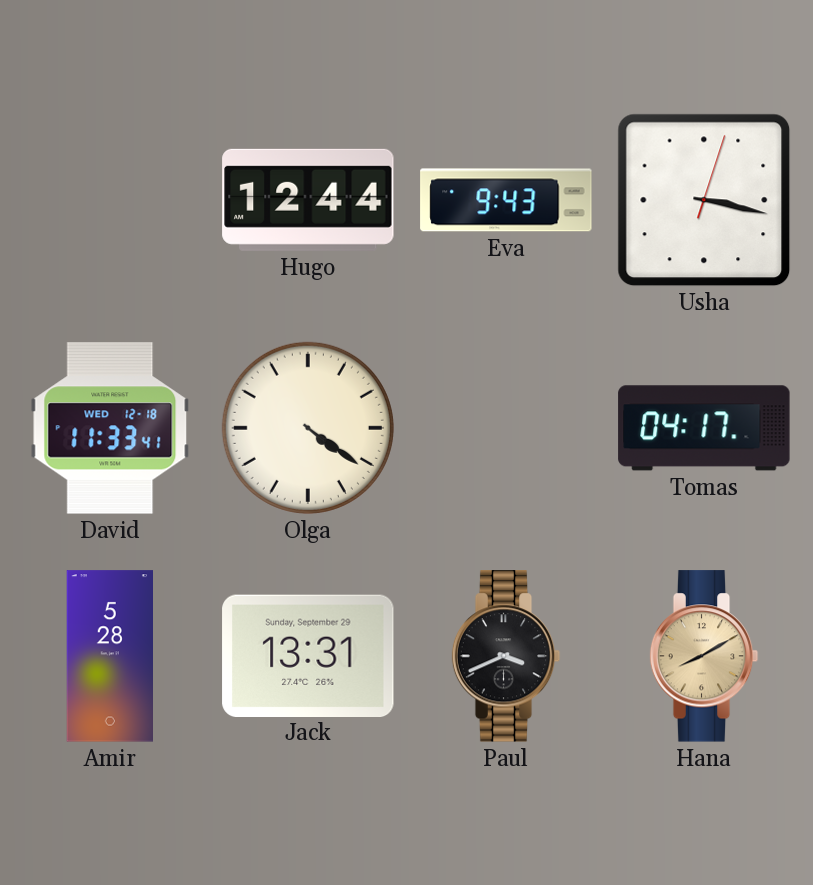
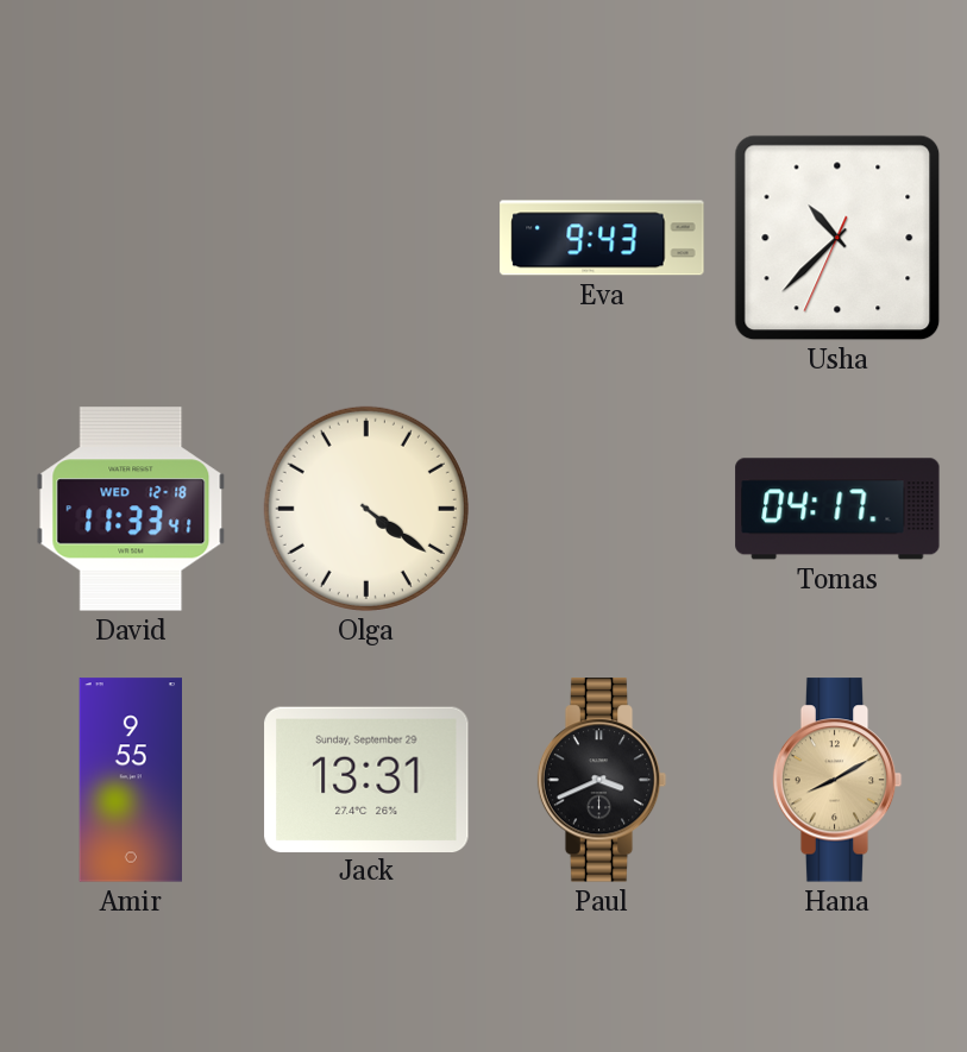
Hugo: 12:44 -> none
Usha: 3:17 -> 10:37
Amir: 5:28 -> 9:55
